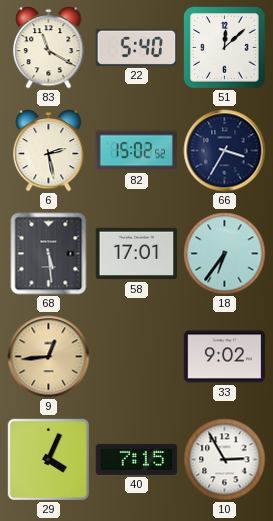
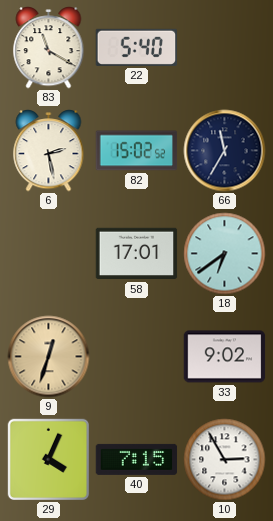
51: 12:08 -> none
66: 3:35 -> 11:35
68: 5:29 -> none
18: 6:36 -> 6:39
9: 12:44 -> 12:33
